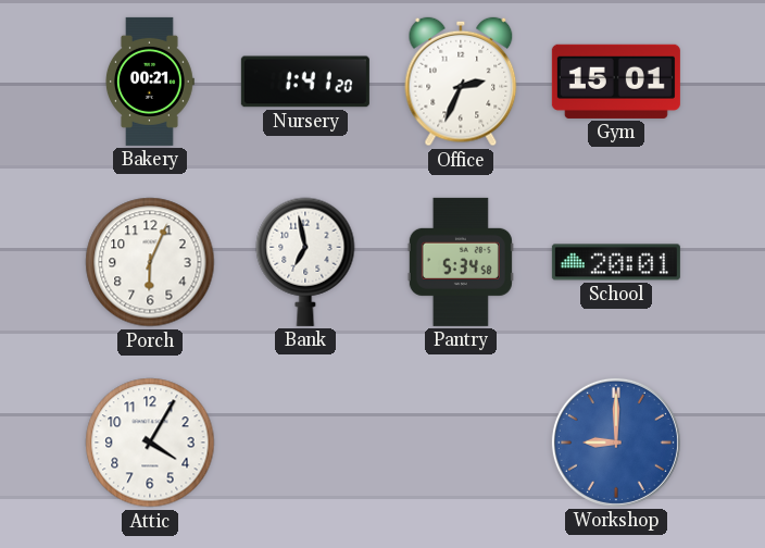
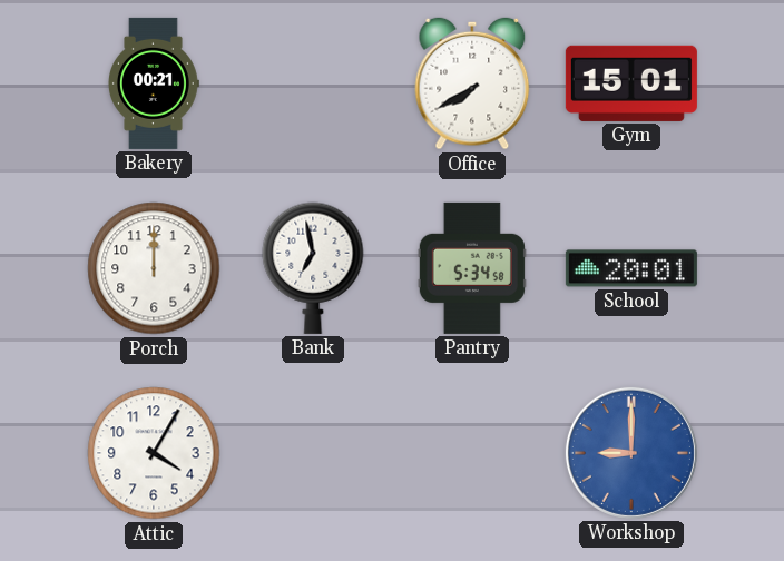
Nursery: 1:41 -> none
Office: 2:34 -> 7:40
Porch: 6:04 -> 12:00
